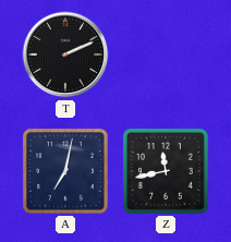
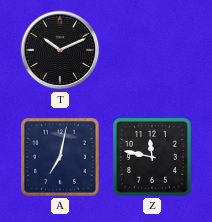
T: 2:11 -> 10:11
Z: 11:43 -> 11:47
